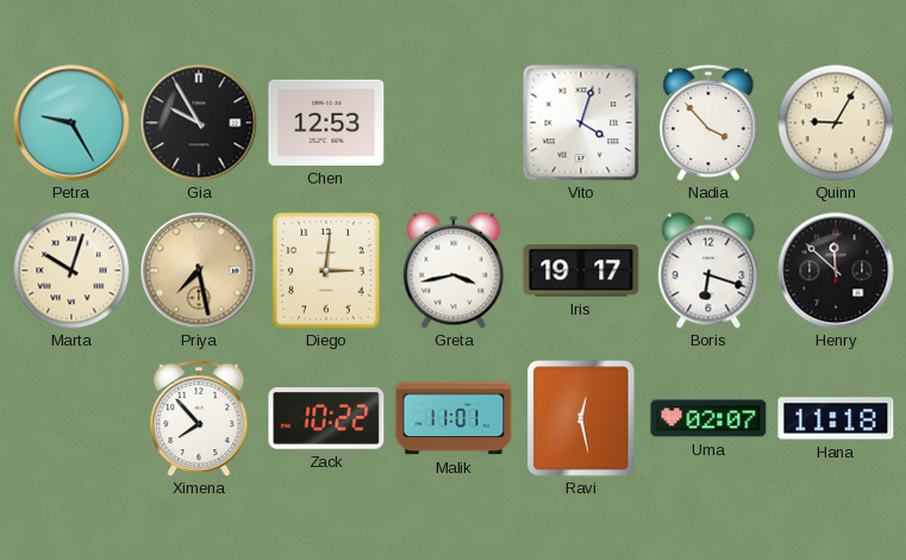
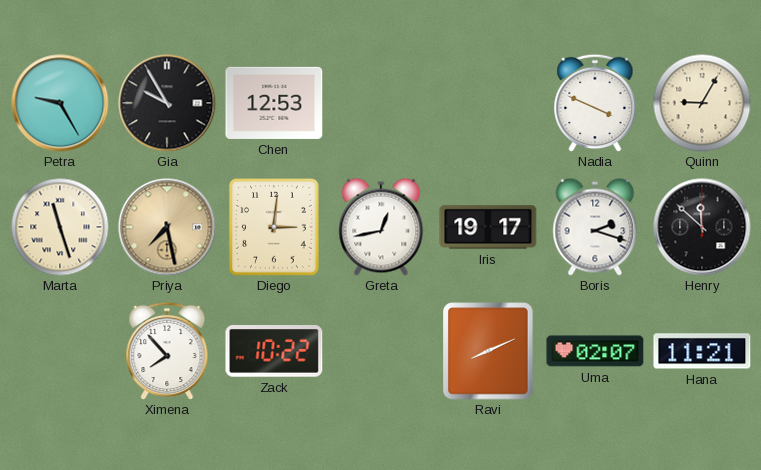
Vito: 4:03 -> none
Nadia: 3:53 -> 3:49
Marta: 10:03 -> 11:27
Greta: 3:43 -> 12:43
Boris: 6:18 -> 2:18
Malik: 11:01 -> none
Ravi: 12:28 -> 8:11
Hana: 11:18 -> 11:21
